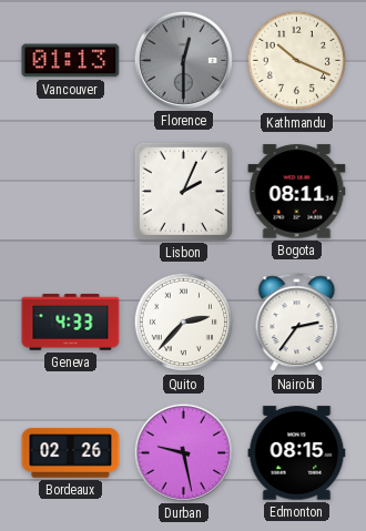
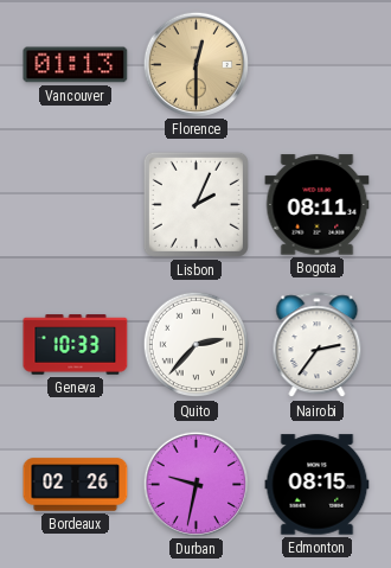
Florence dial: grey -> champagne
Kathmandu: 10:19 -> none
Geneva: 4:33 -> 10:33
Durban: 9:28 -> 9:32
